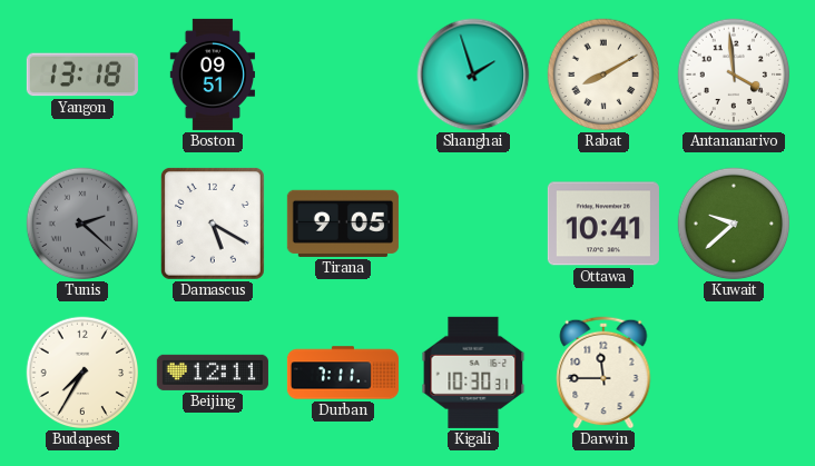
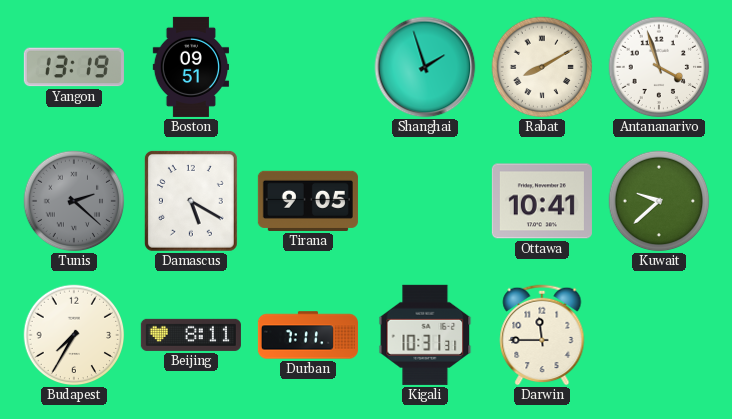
Yangon: 13:18 -> 13:19
Antananarivo: 3:59 -> 3:57
Beijing: 12:11 -> 8:11
Kigali: 10:30 -> 10:31
